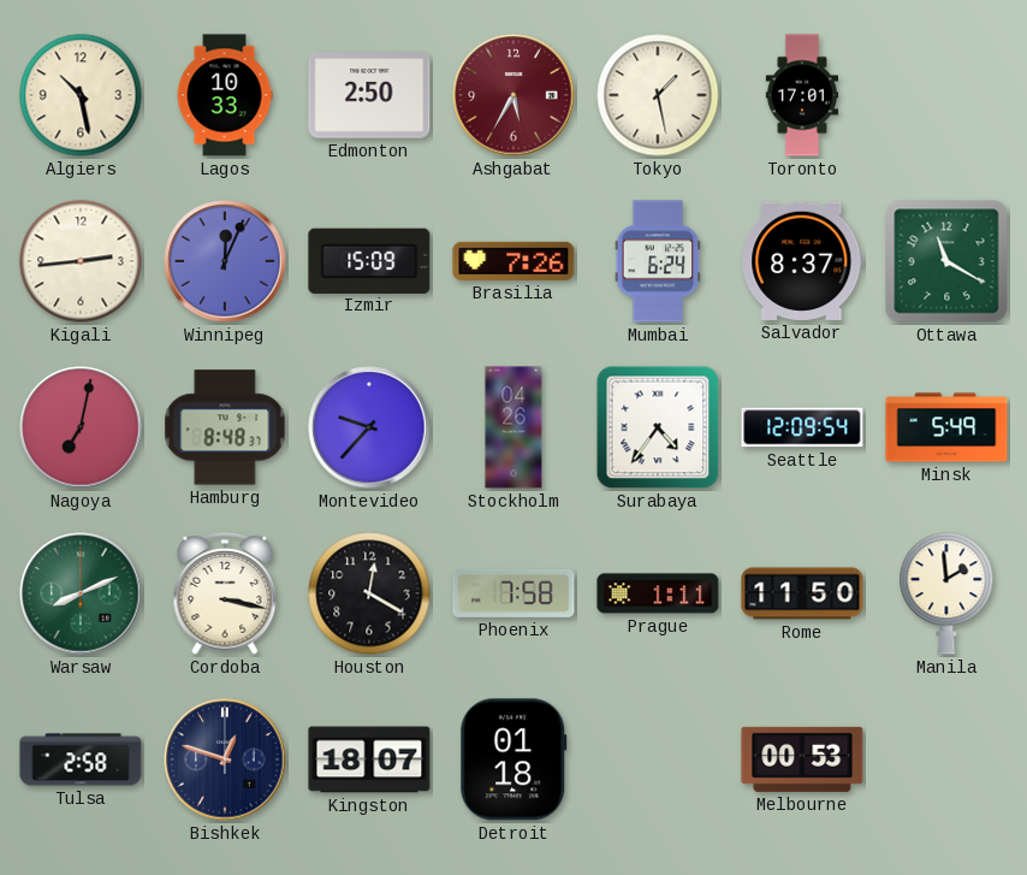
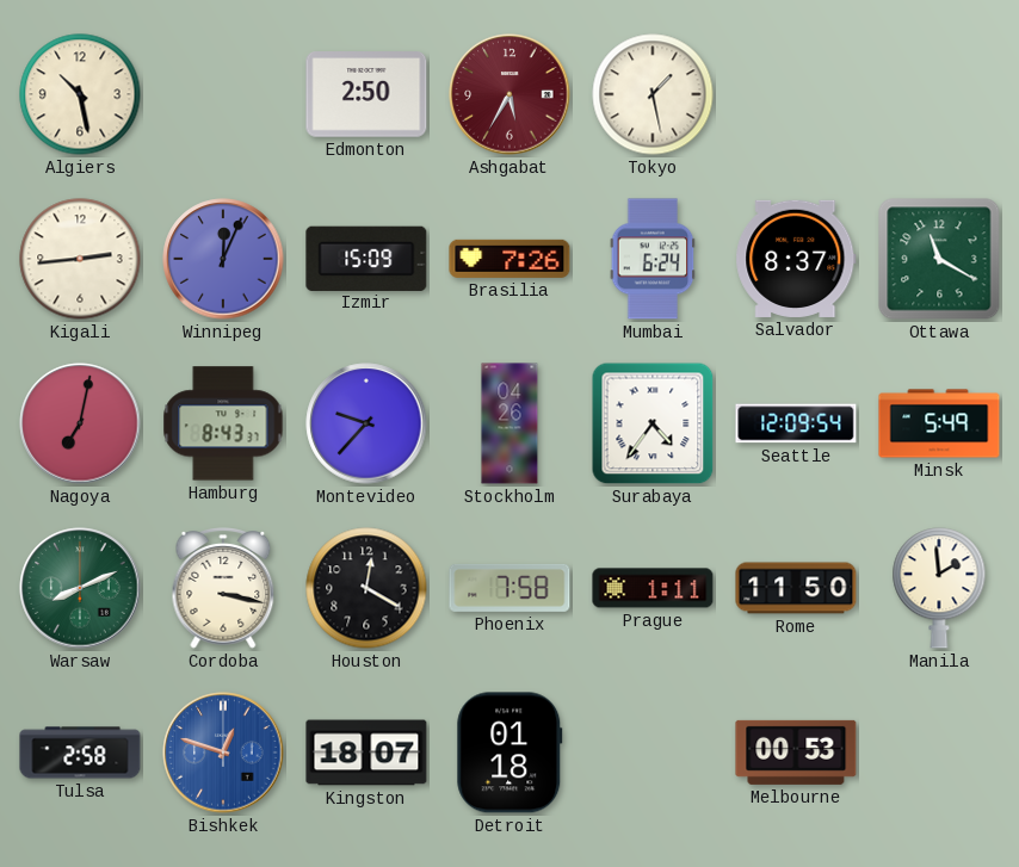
Lagos: 10:33 -> none
Toronto: 17:01 -> none
Hamburg: 8:48 -> 8:43
Bishkek dial: navy -> blue
